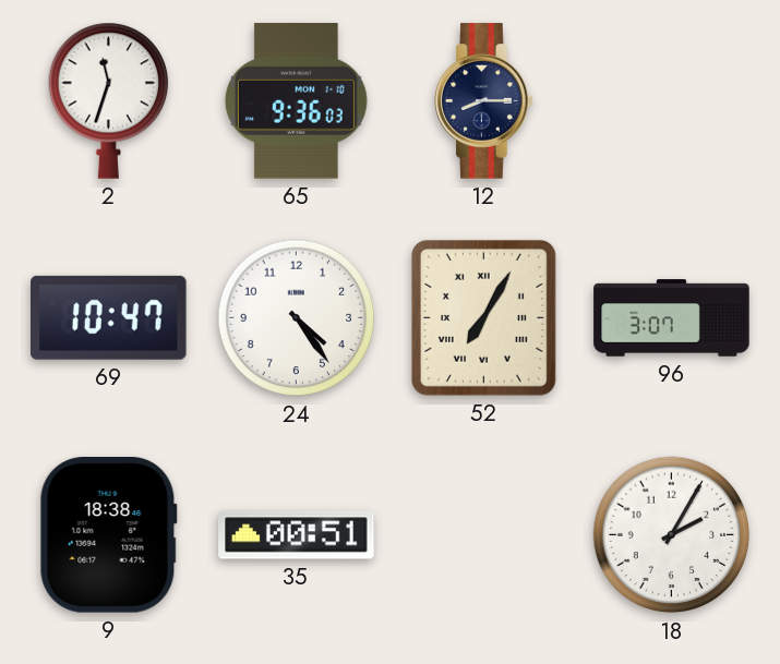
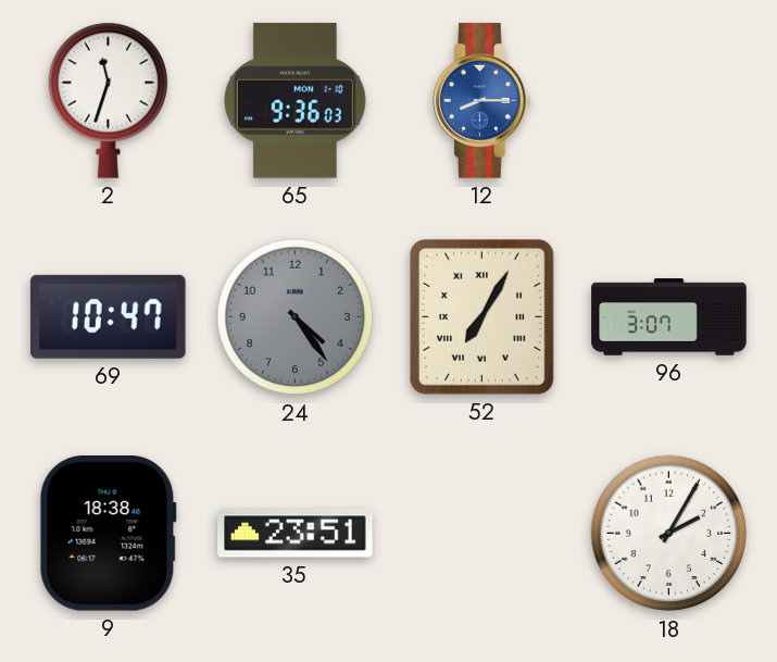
12 dial: navy -> blue
24 dial: white -> grey
35: 00:51 -> 23:51
